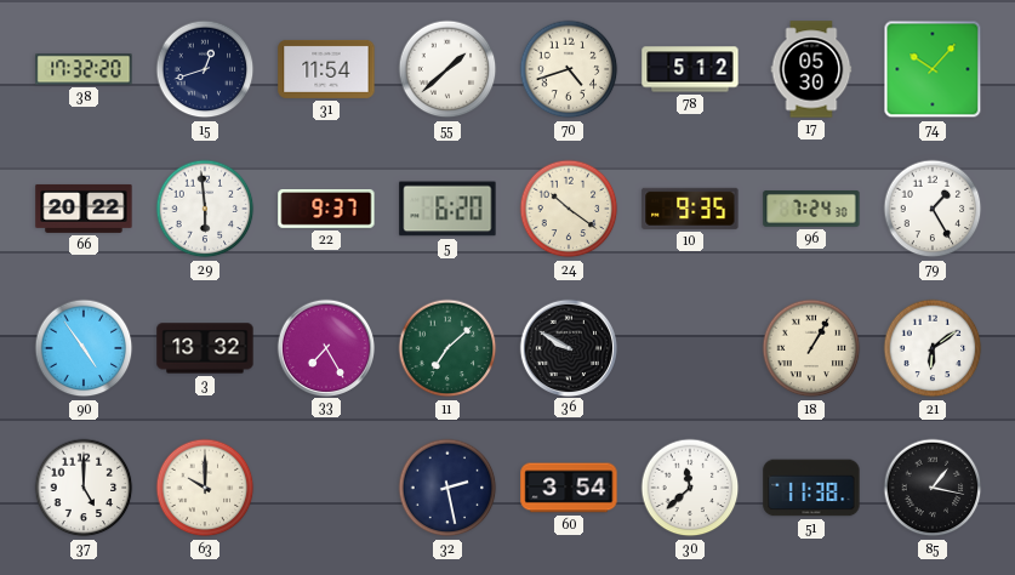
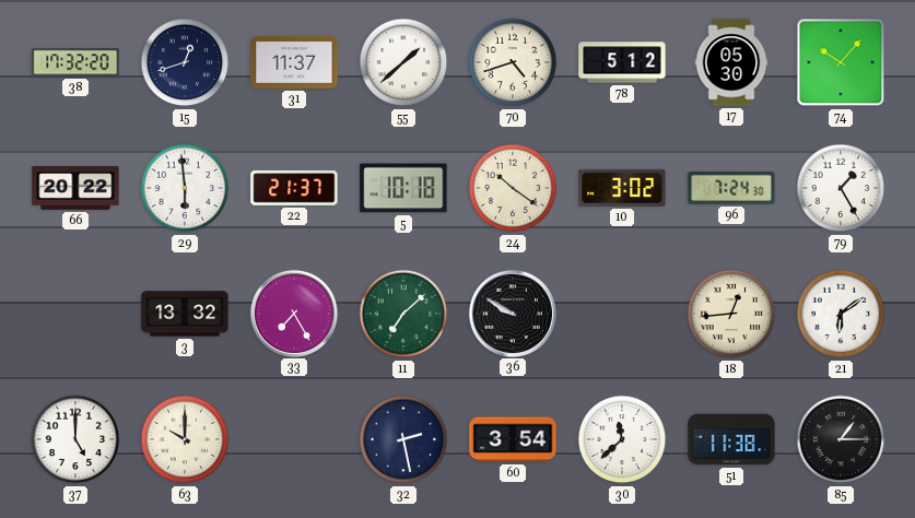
31: 11:54 -> 11:37
22: 9:37 -> 21:37
5: 6:20 -> 10:18
10: 9:35 -> 3:02
90: 4:54 -> none
18: 1:05 -> 12:44
85: 1:17 -> 1:15
